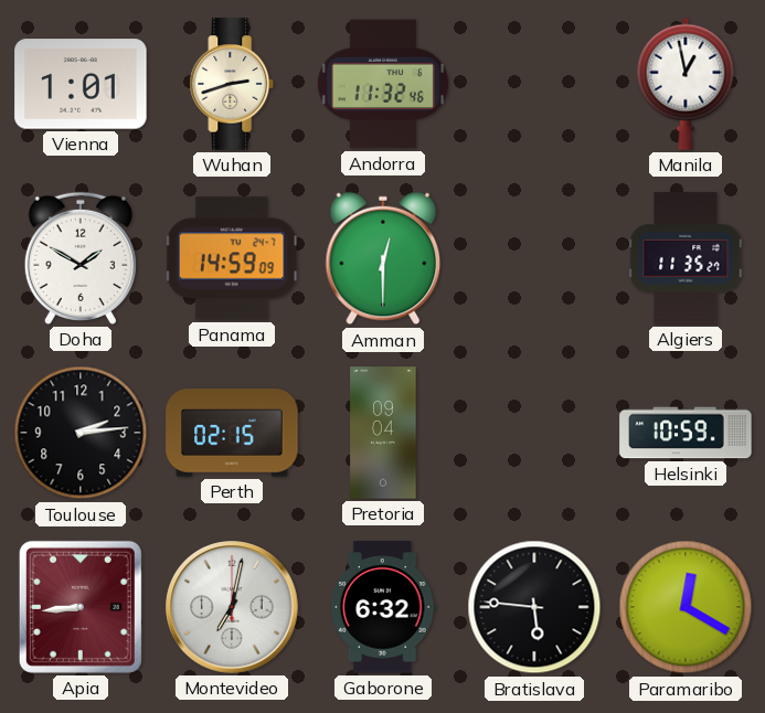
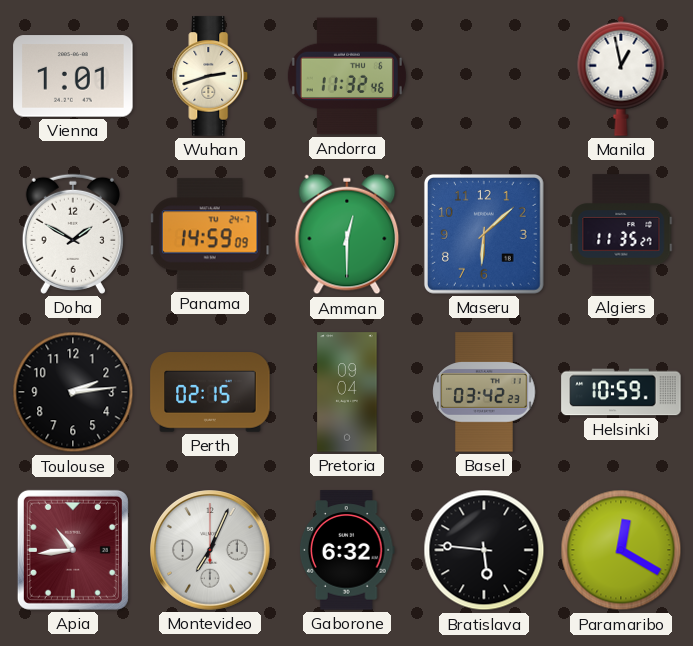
Maseru: none -> 6:08
Basel: none -> 03:42
Apia: 8:44 -> 10:44
Montevideo: 7:02 -> 7:04
